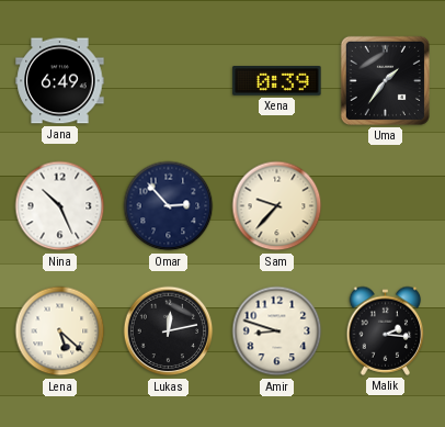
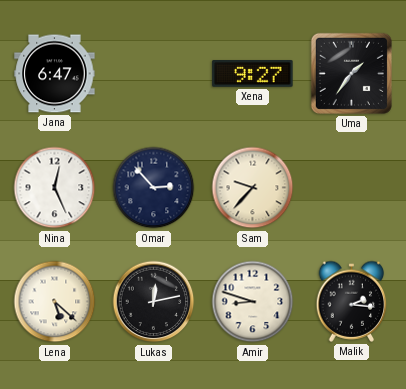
Jana: 6:49 -> 6:47
Xena: 0:39 -> 9:27
Nina: 10:26 -> 12:26
